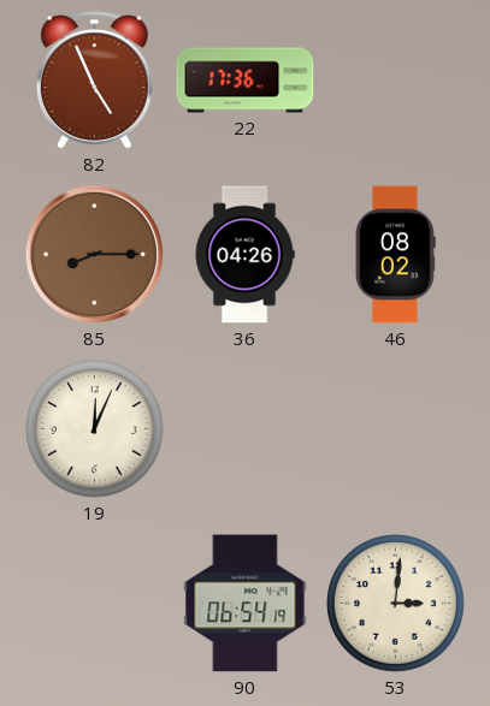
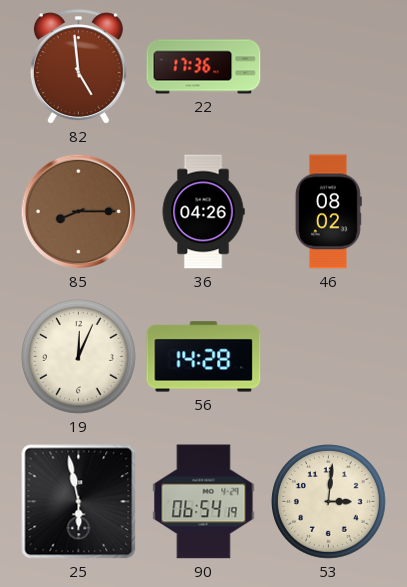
82: 4:56 -> 4:59
56: none -> 14:28
25: none -> 5:58
